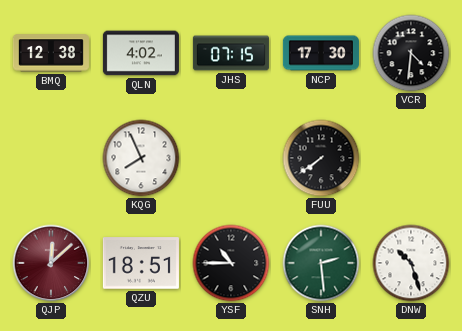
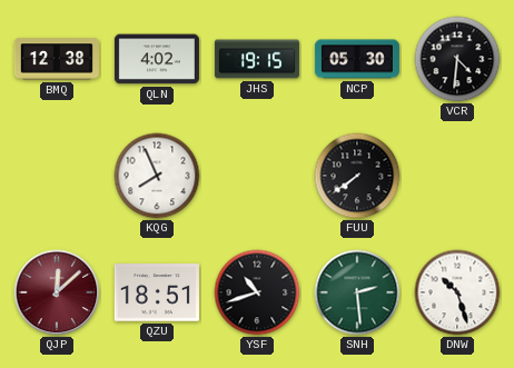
JHS: 07:15 -> 19:15
NCP: 17:30 -> 05:30
YSF: 10:45 -> 10:42
